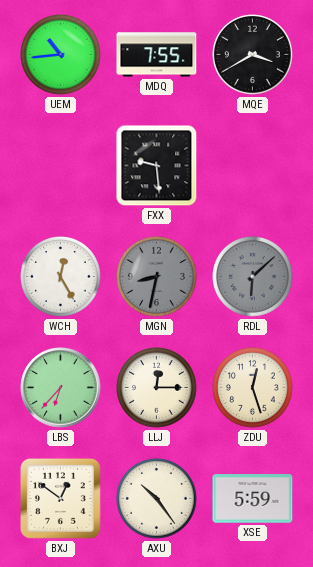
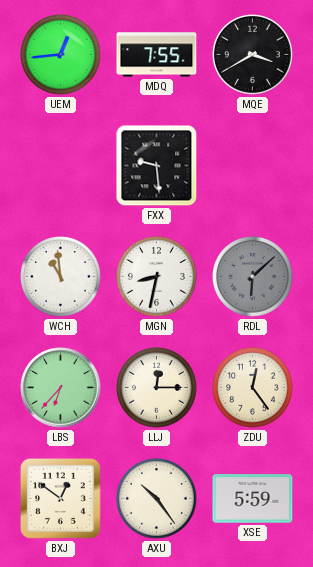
UEM: 10:44 -> 12:44
WCH: 12:25 -> 10:59
MGN dial: grey -> white
ZDU: 12:27 -> 12:24
